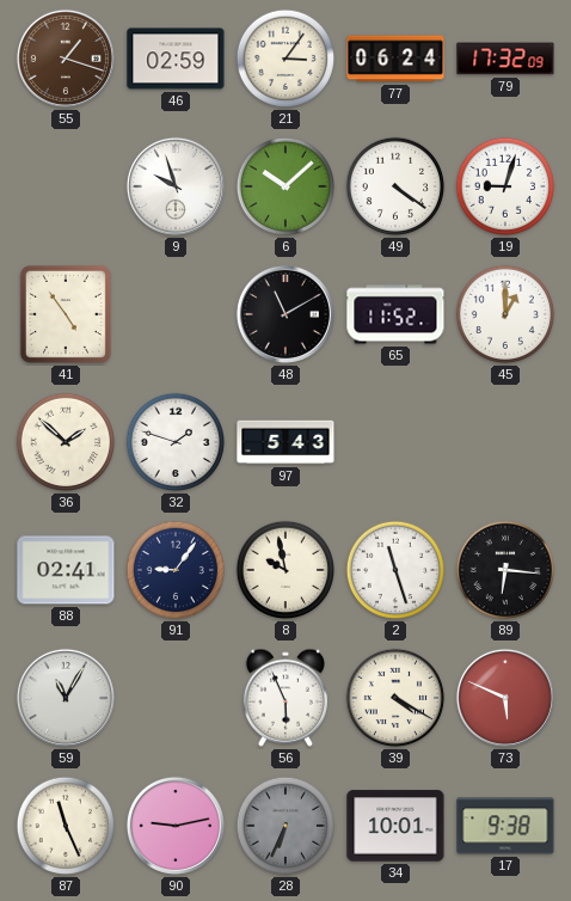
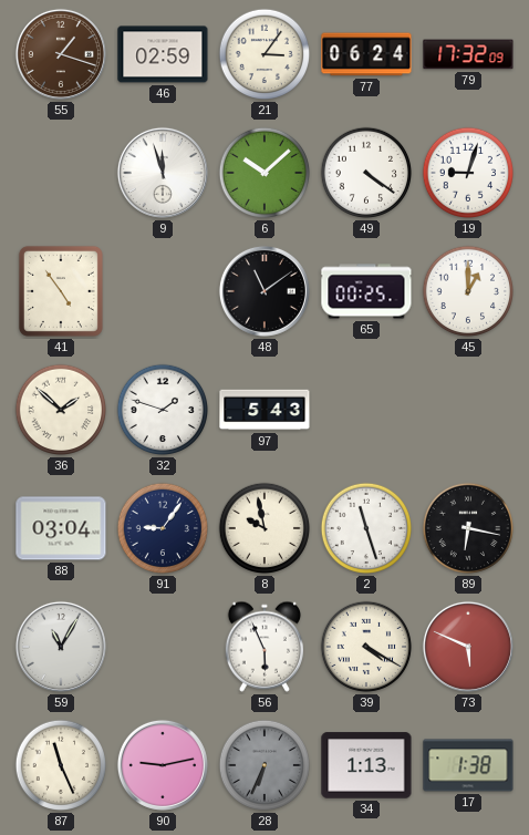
9: 9:57 -> 11:57
48: 11:10 -> 11:09
65: 11:52 -> 00:25
88: 02:41 -> 03:04
89: 6:16 -> 6:17
34: 10:01 -> 1:13
17: 9:38 -> 1:38
